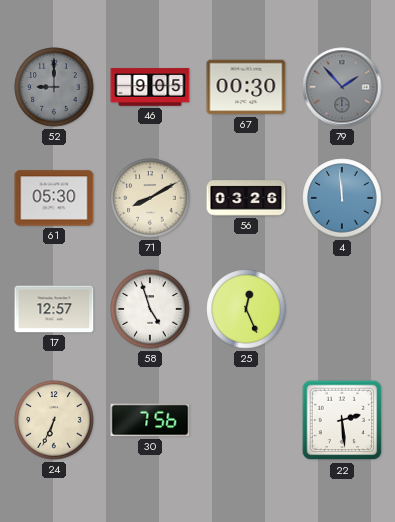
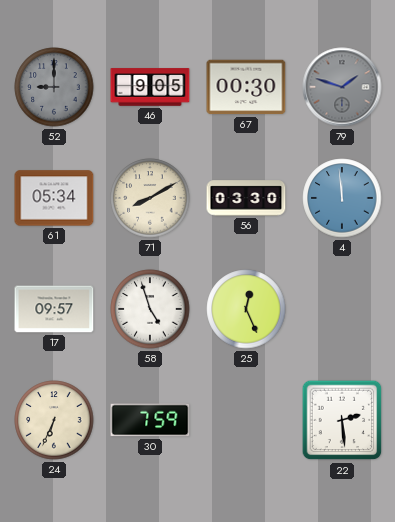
79: 1:53 -> 1:48
61: 05:30 -> 05:34
56: 03:26 -> 03:30
17: 12:57 -> 09:57
30: 7:56 -> 7:59
